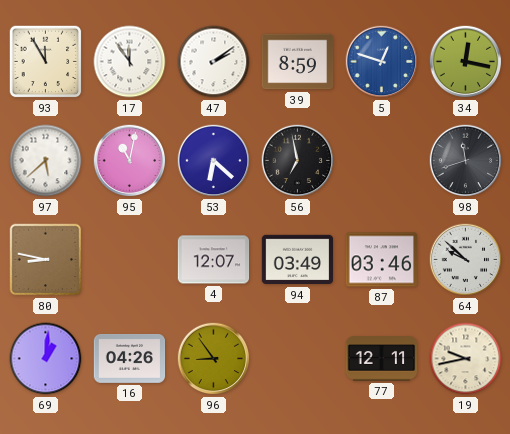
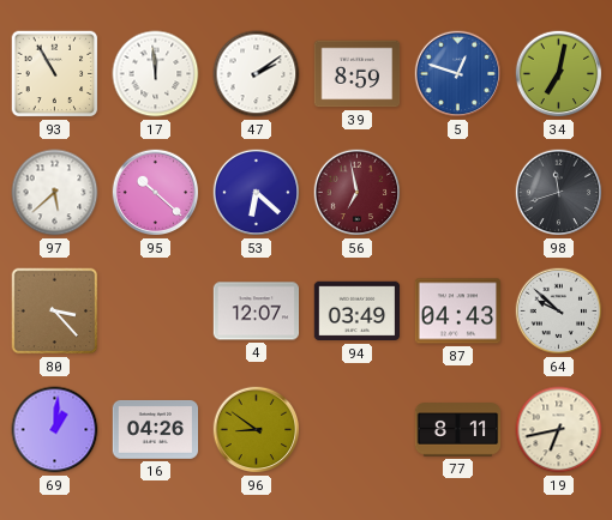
93: 11:55 -> 10:55
17: 11:54 -> 11:59
34: 12:17 -> 7:02
95: 11:02 -> 10:22
56 dial: black -> burgundy
80: 8:47 -> 3:23
87: 03:46 -> 04:43
96: 8:54 -> 8:51
77: 12:11 -> 8:11
19: 9:43 -> 6:43
